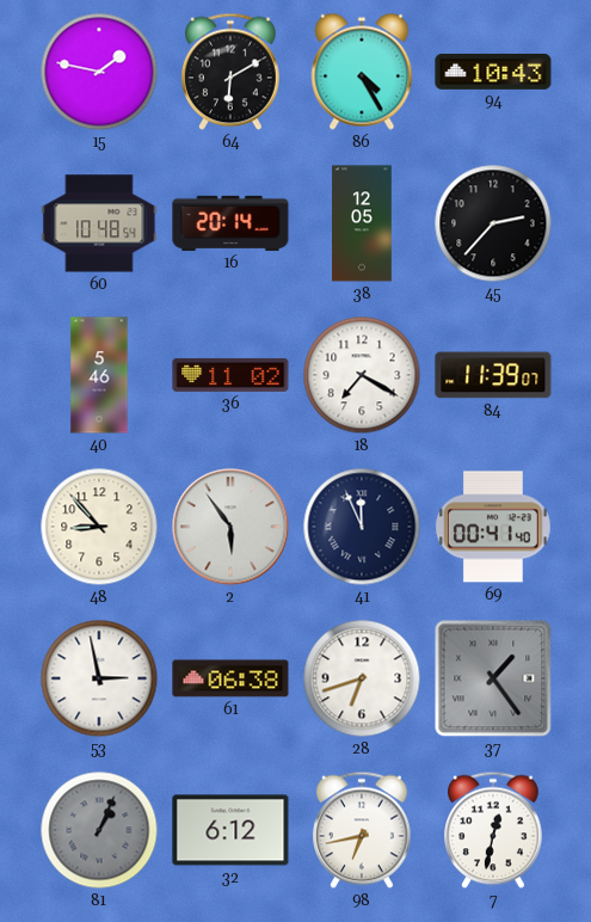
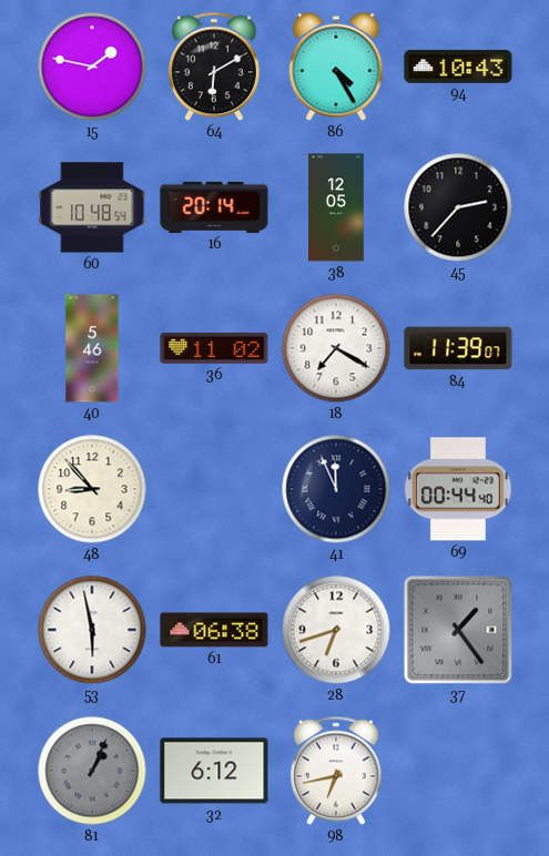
2: 5:54 -> none
69: 00:41 -> 00:44
53: 2:58 -> 5:58
7: 12:32 -> none
